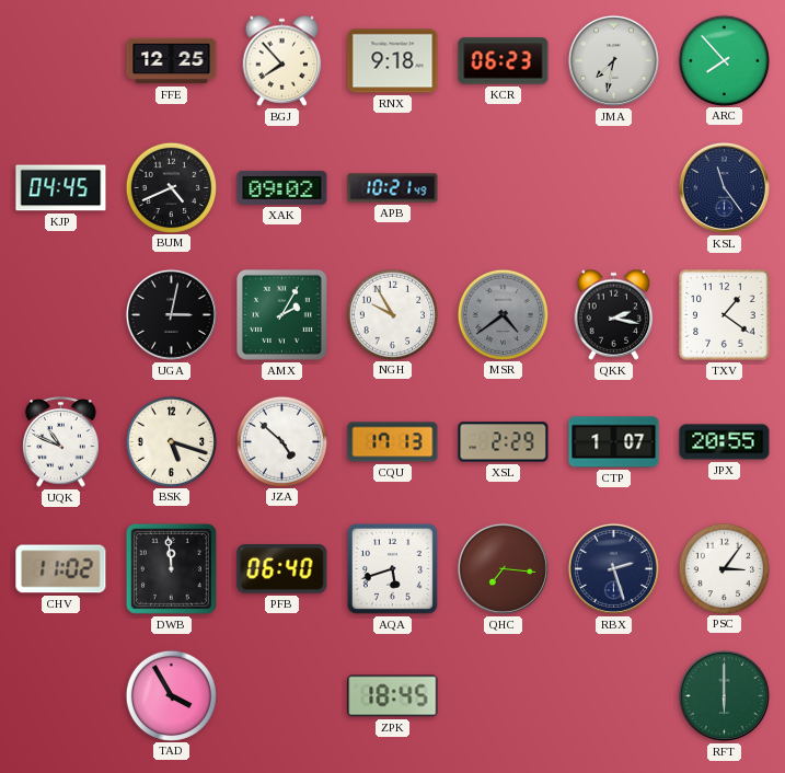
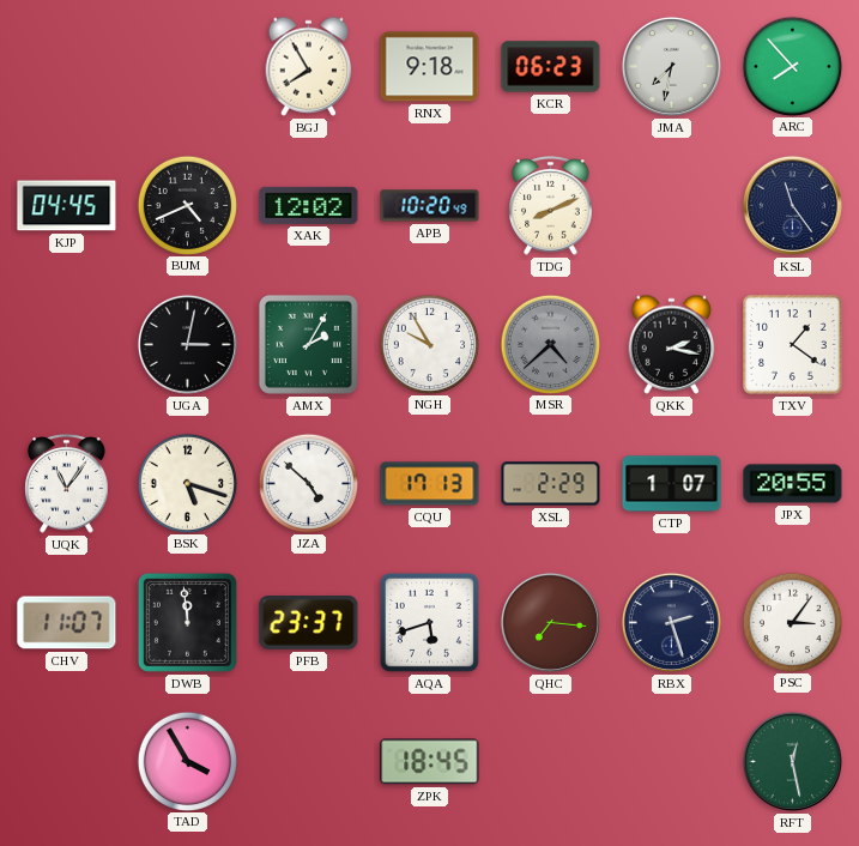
FFE: 12:25 -> none
BGJ: 7:53 -> 7:55
XAK: 09:02 -> 12:02
APB: 10:21 -> 10:20
TDG: none -> 8:11
MSR: 4:39 -> 4:38
UQK: 10:49 -> 11:06
CHV: 11:02 -> 11:07
PFB: 06:40 -> 23:37
RFT: 6:00 -> 12:28
